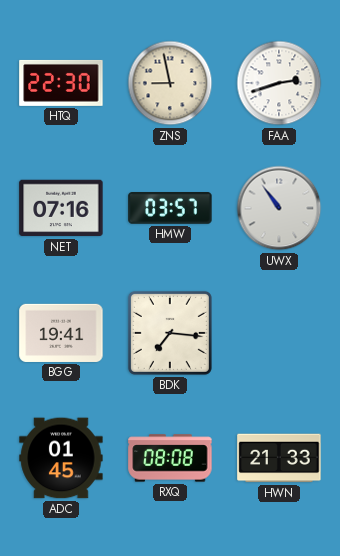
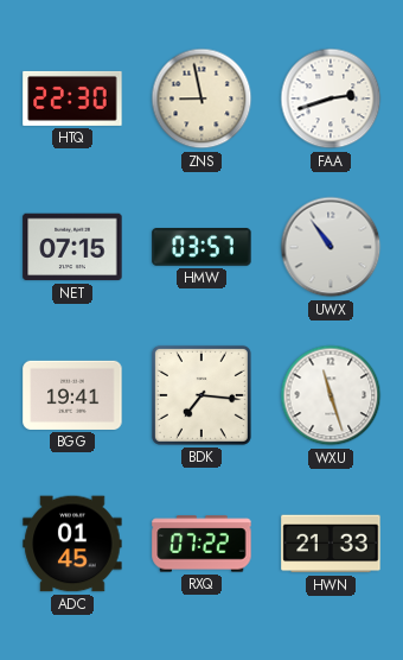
NET: 07:16 -> 07:15
WXU: none -> 11:27
RXQ: 08:08 -> 07:22
